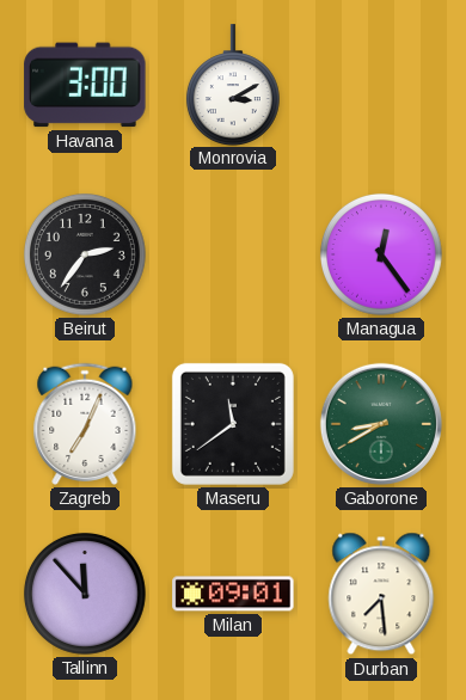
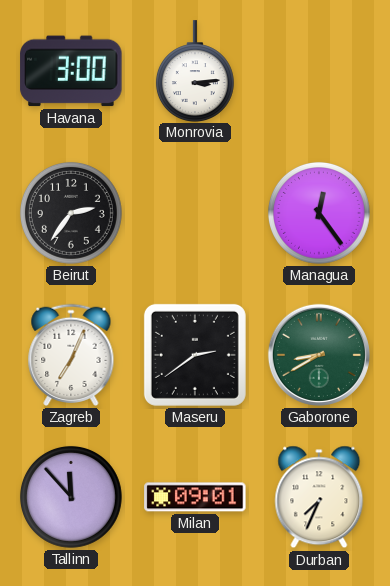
Monrovia: 3:10 -> 3:14
Maseru: 11:39 -> 2:39
Durban: 7:29 -> 7:34
